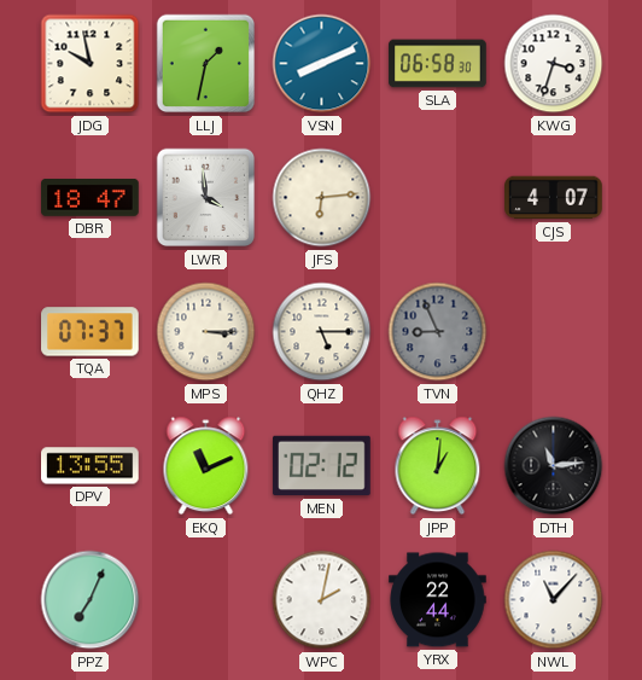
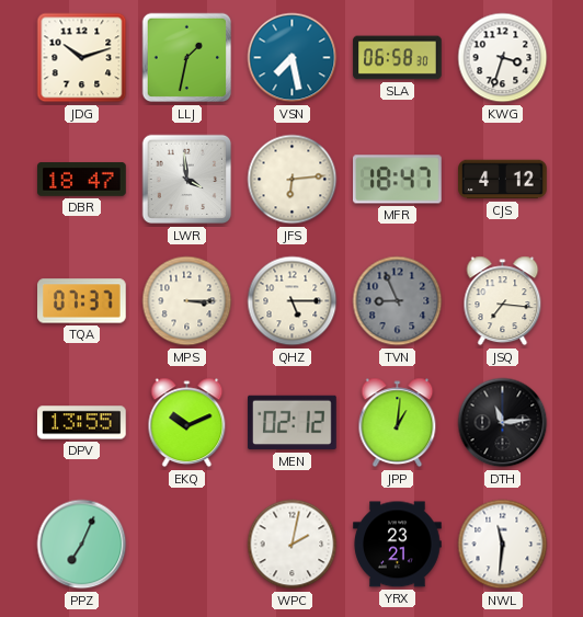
JDG: 9:58 -> 10:12
VSN: 8:11 -> 7:28
MFR: none -> 18:47
CJS: 4:07 -> 4:12
JSQ: none -> 7:16
EKQ: 11:11 -> 10:11
YRX: 22:44 -> 23:21
NWL: 11:07 -> 11:31
